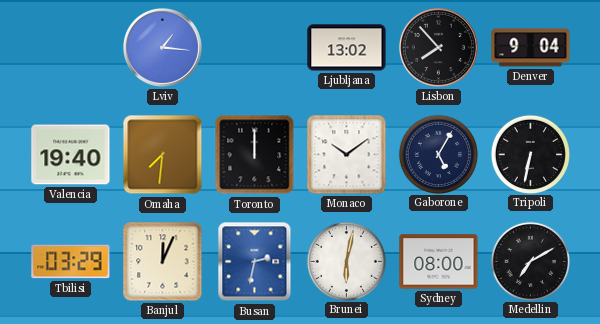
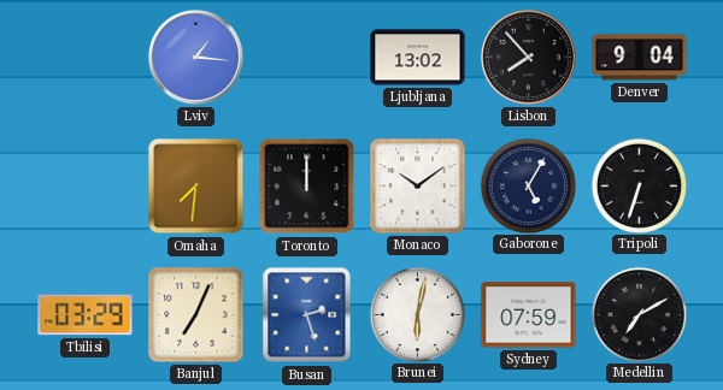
Valencia: 19:40 -> none
Tripoli: 6:32 -> 6:33
Banjul: 12:04 -> 7:04
Busan: 2:32 -> 2:27
Sydney: 08:00 -> 07:59
